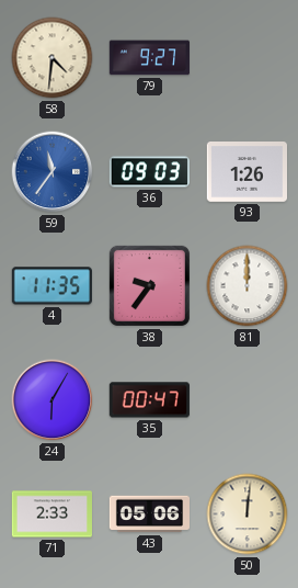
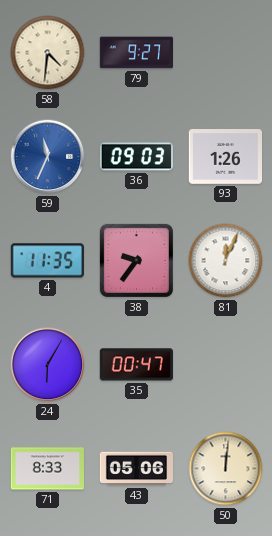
59: 11:36 -> 11:34
81: 12:00 -> 12:04
71: 2:33 -> 8:33
